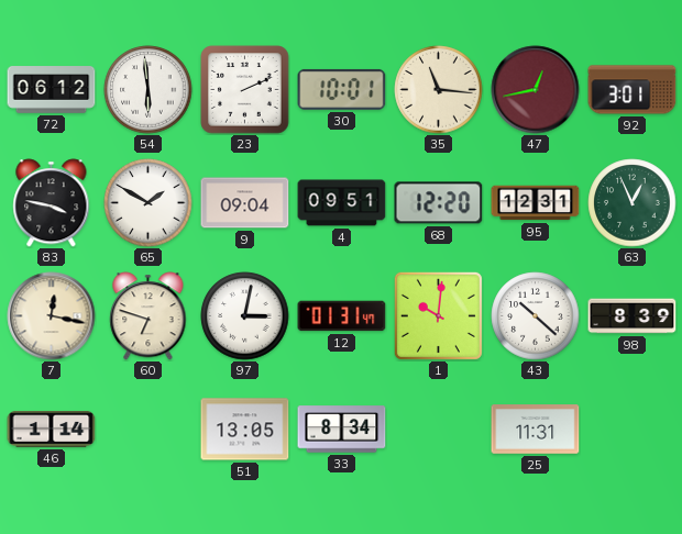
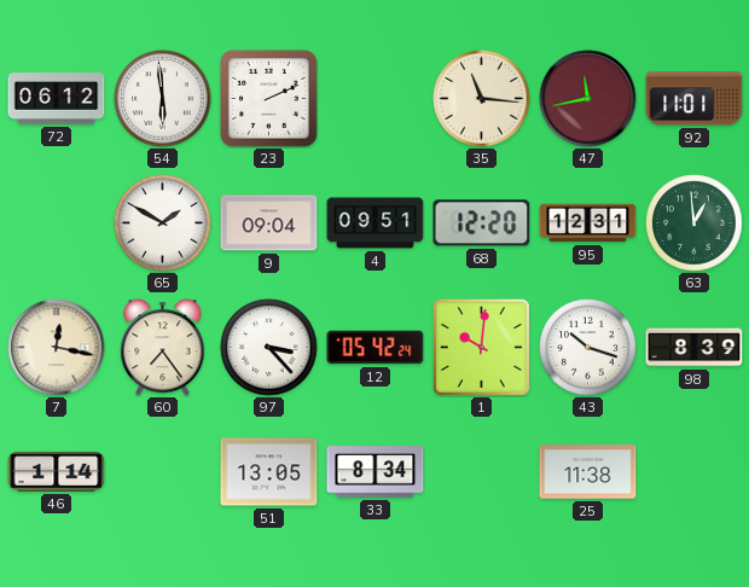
30: 10:01 -> none
47: 12:43 -> 11:43
92: 3:01 -> 11:01
83: 3:47 -> none
63: 12:56 -> 12:59
60: 6:48 -> 7:24
97: 3:02 -> 3:23
12: 01:31 -> 05:42
43: 10:22 -> 10:18
25: 11:31 -> 11:38
